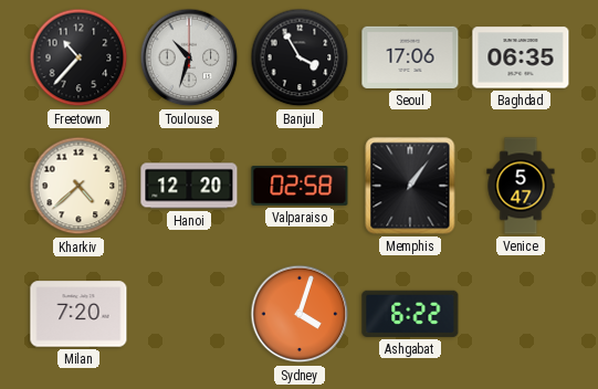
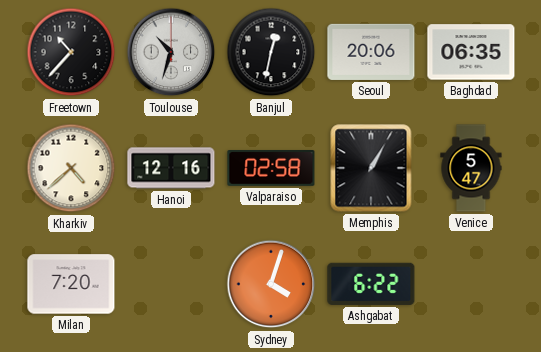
Banjul: 3:55 -> 12:32
Seoul: 17:06 -> 20:06
Hanoi: 12:20 -> 12:16
Memphis: 1:06 -> 1:05
